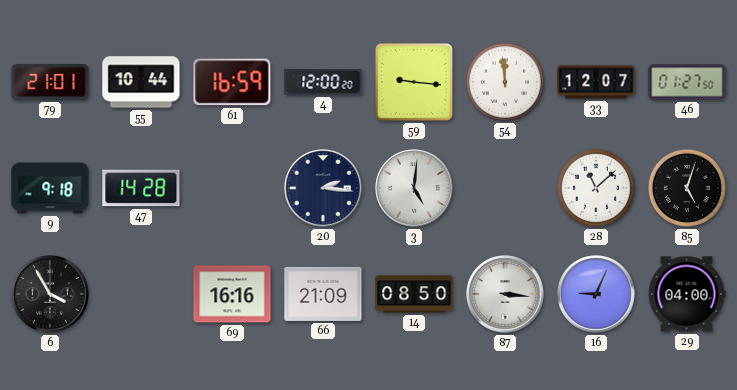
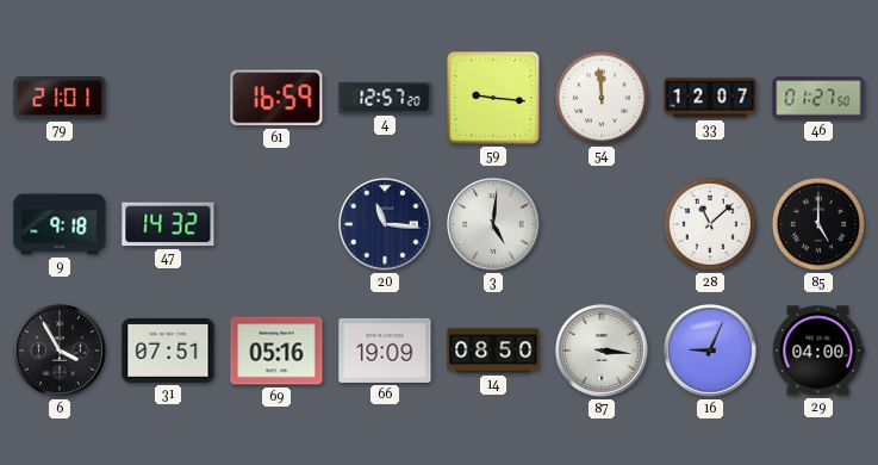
55: 10:44 -> none
4: 12:00 -> 12:57
47: 14:28 -> 14:32
20: 2:16 -> 11:16
85: 5:03 -> 5:00
31: none -> 07:51
69: 16:16 -> 05:16
66: 21:09 -> 19:09
